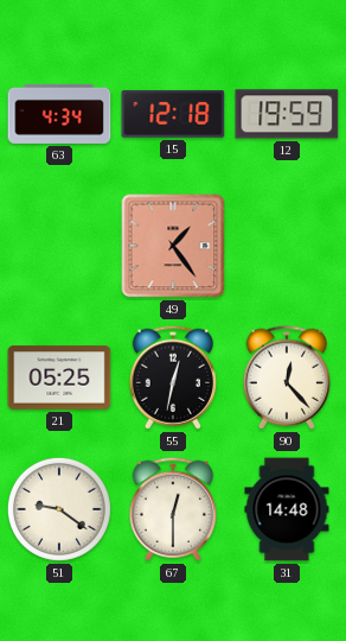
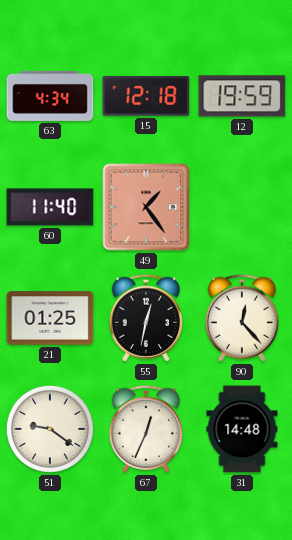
60: none -> 11:40
21: 05:25 -> 01:25
67: 12:30 -> 12:34
